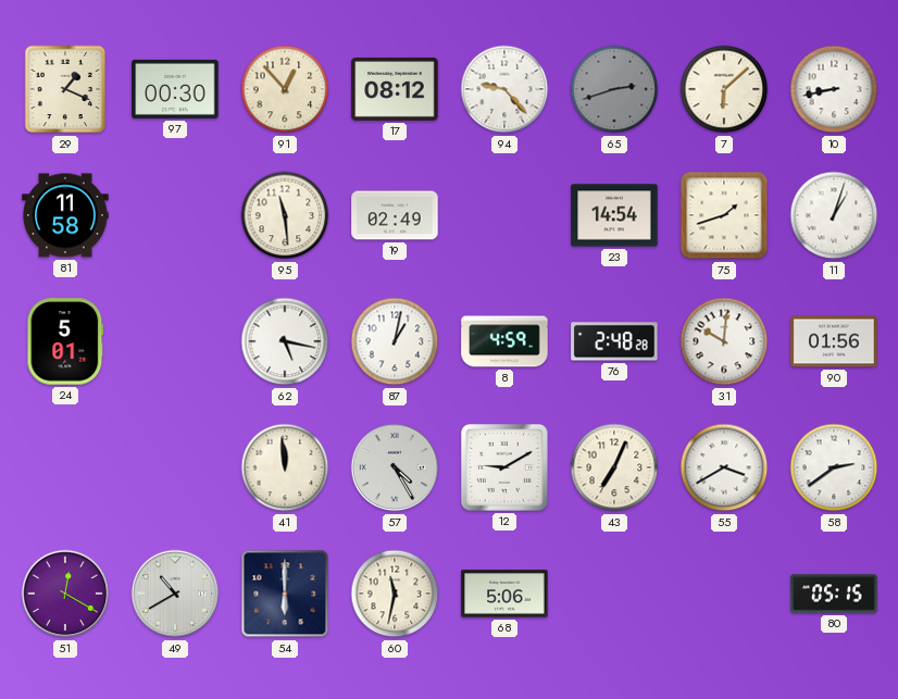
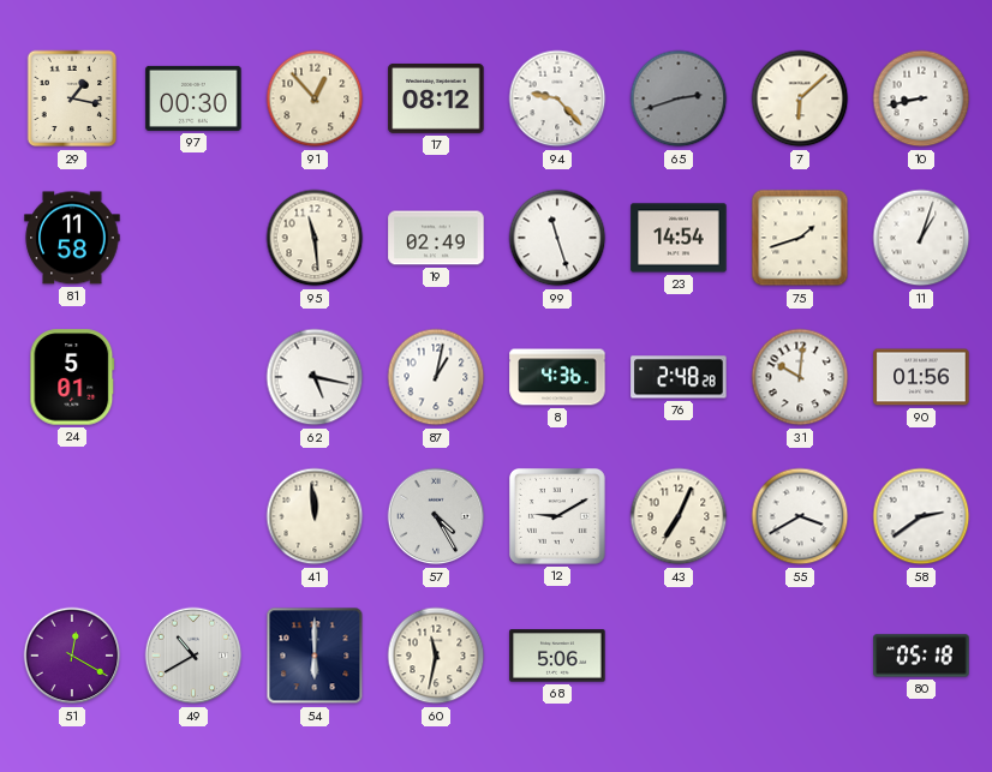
29: 1:19 -> 1:17
99: none -> 11:27
8: 4:59 -> 4:36
80: 05:15 -> 05:18
